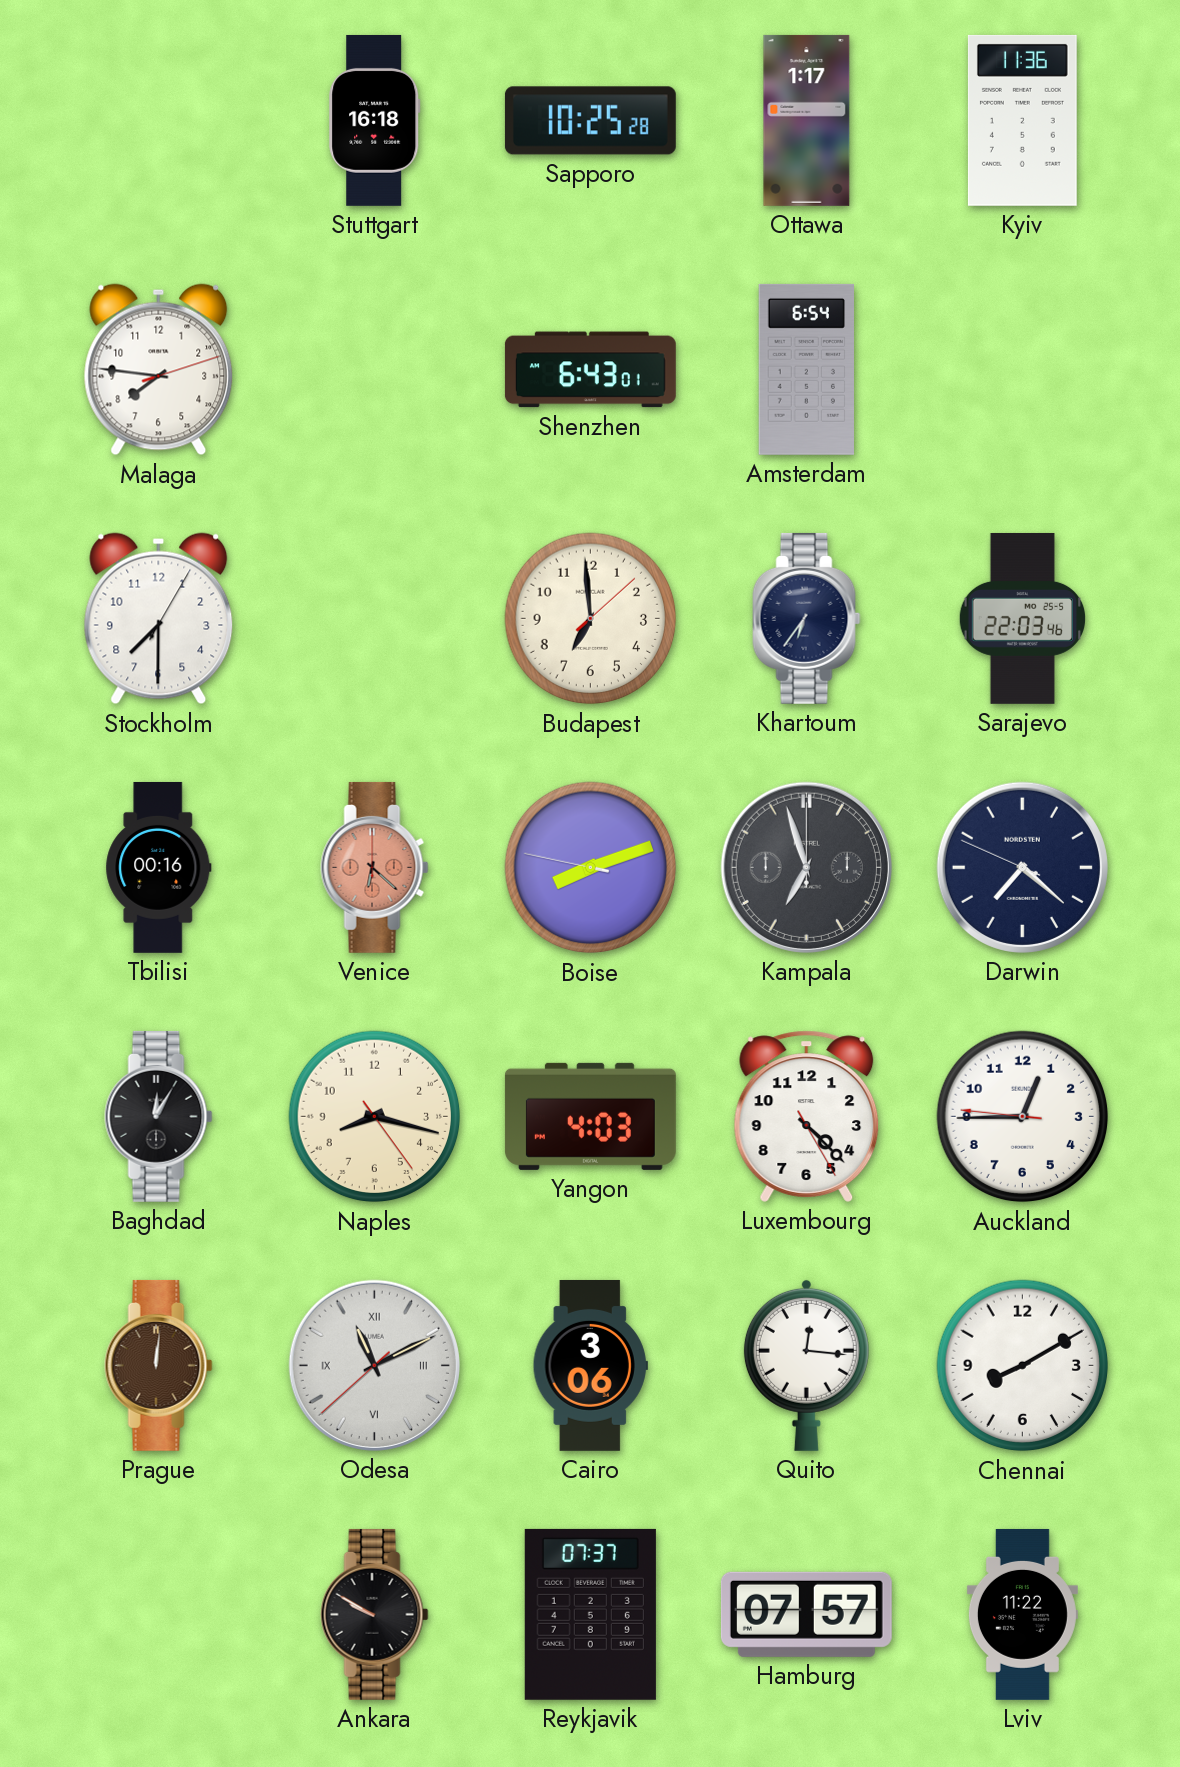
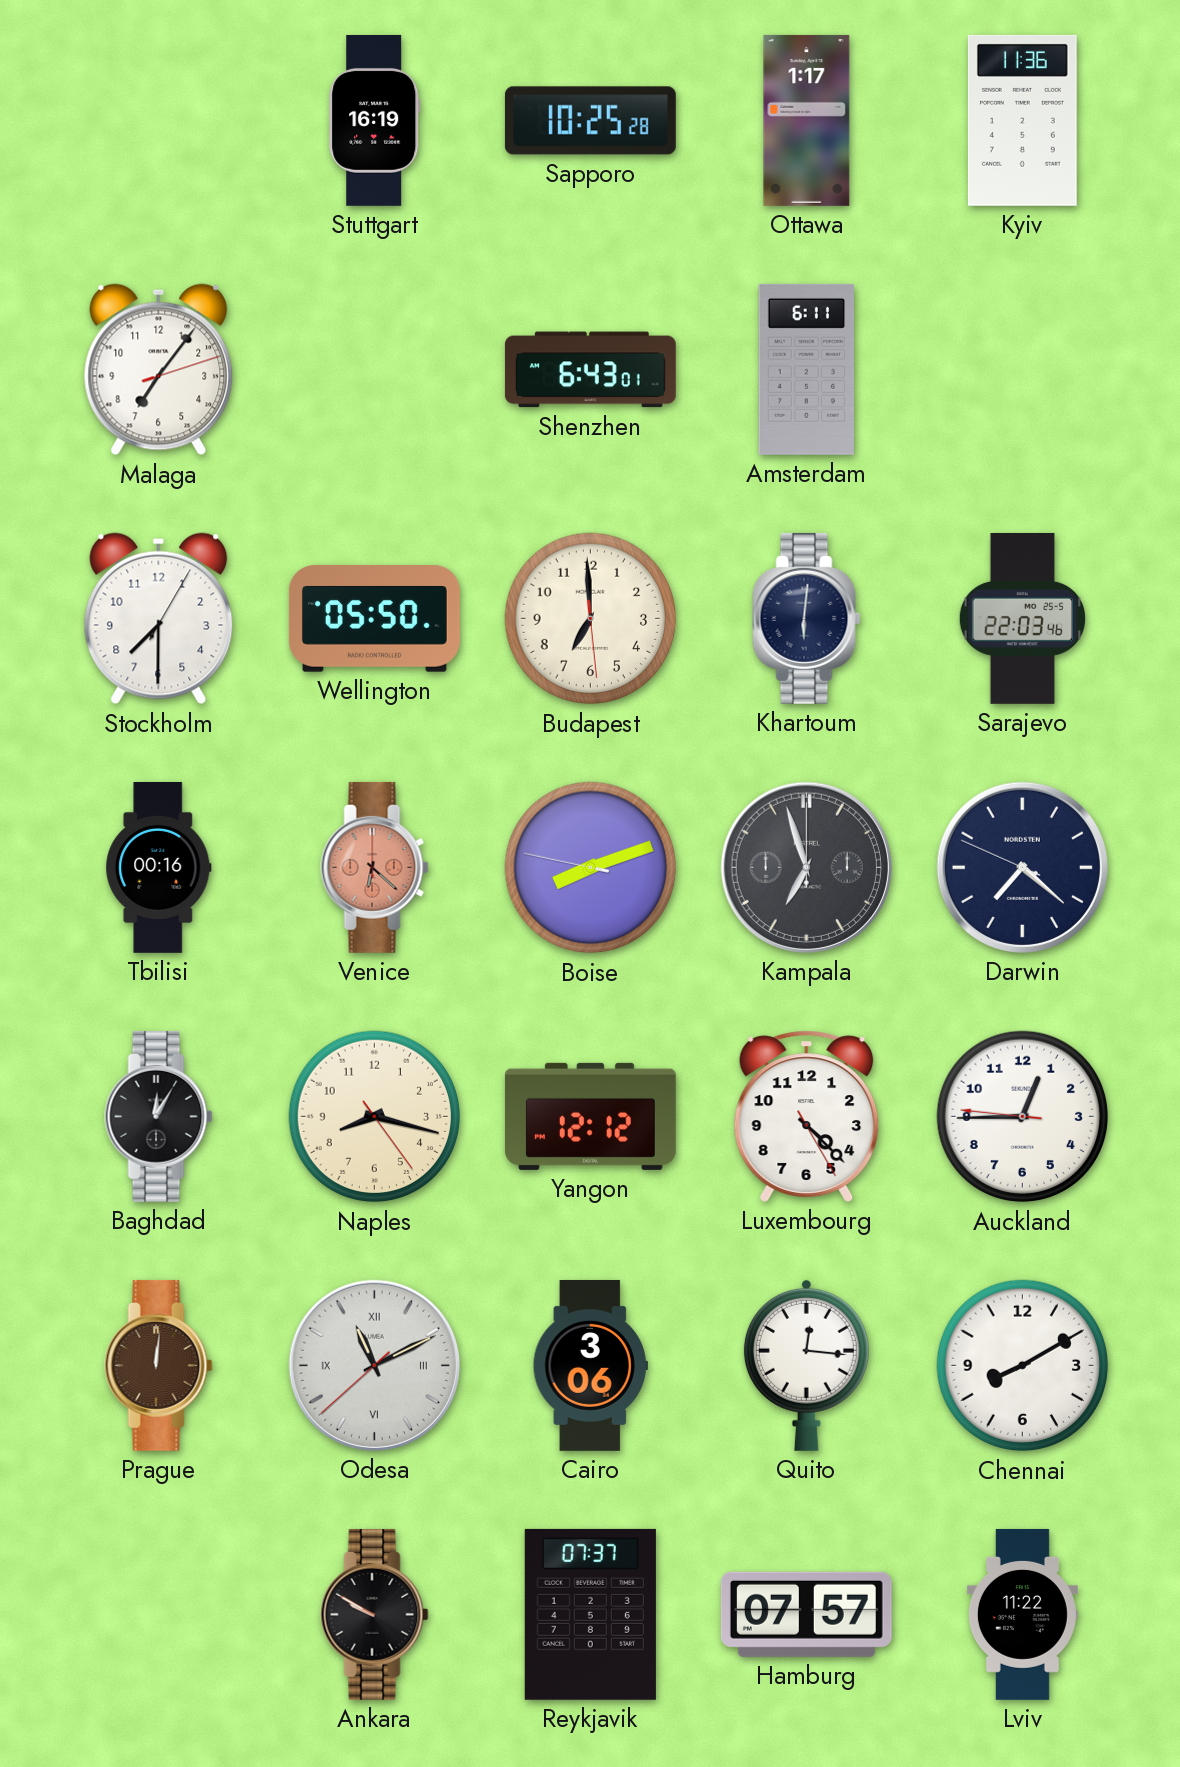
Stuttgart: 16:18 -> 16:19
Malaga: 7:46 -> 7:06
Amsterdam: 6:54 -> 6:11
Wellington: none -> 05:50
Budapest: 6:59:08 -> 6:59:29
Khartoum: 6:36 -> 6:01
Yangon: 4:03 -> 12:12
